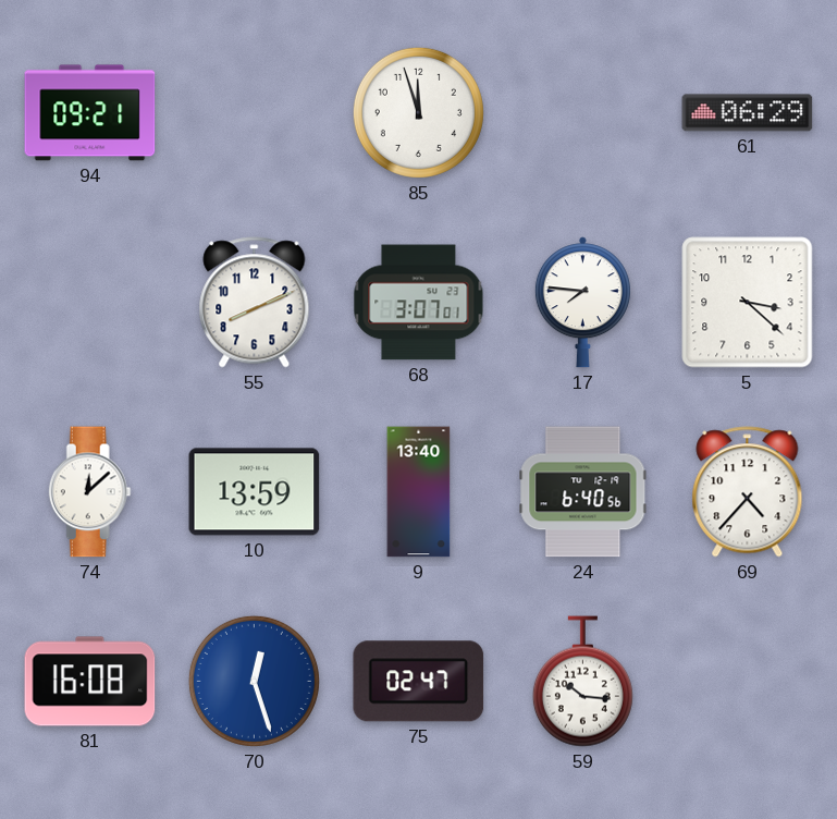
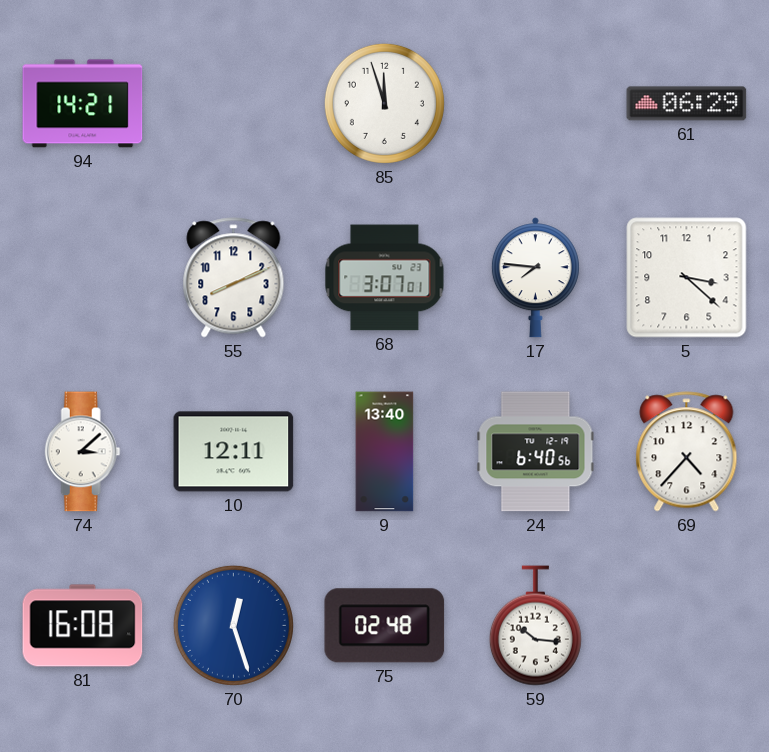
94: 09:21 -> 14:21
74: 12:08 -> 3:08
10: 13:59 -> 12:11
75: 02:47 -> 02:48
